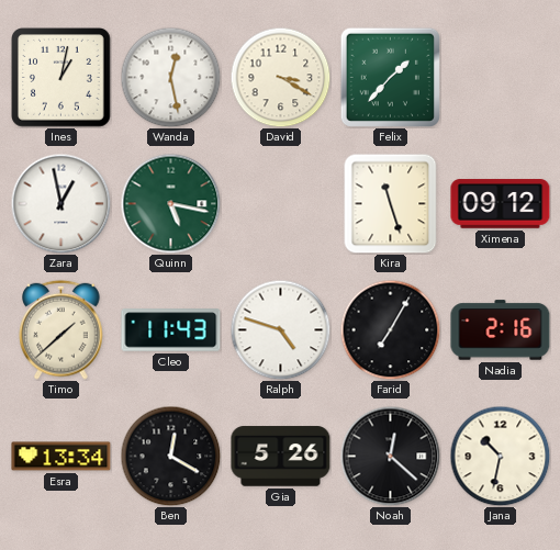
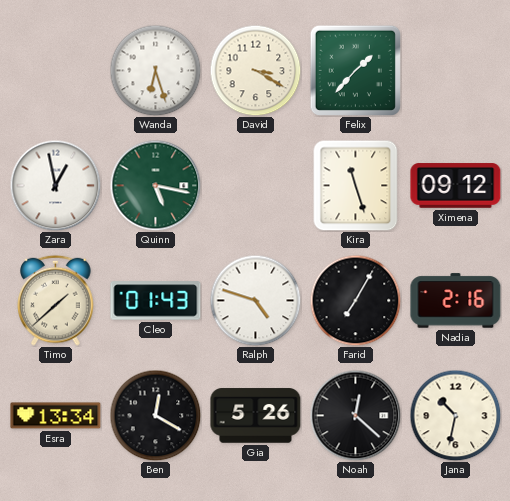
Ines: 1:02 -> none
Wanda: 12:28 -> 6:27
Cleo: 11:43 -> 01:43
